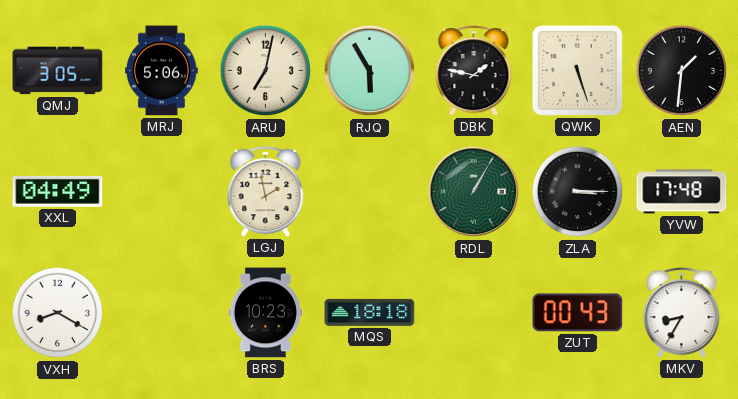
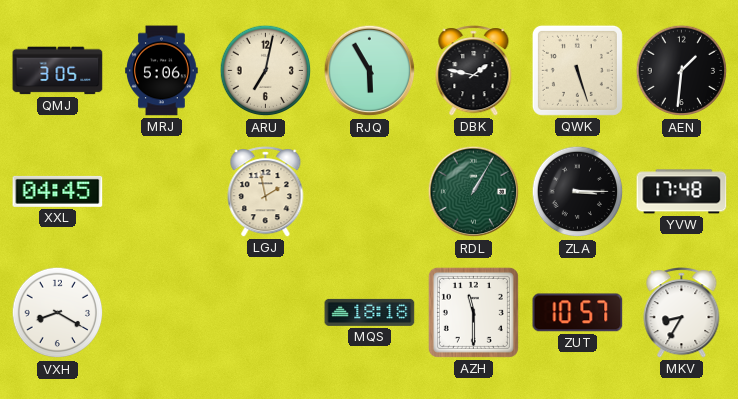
XXL: 04:49 -> 04:45
BRS: 10:23 -> none
AZH: none -> 11:30
ZUT: 00:43 -> 10:57
